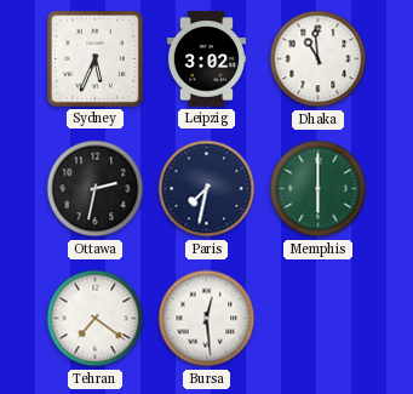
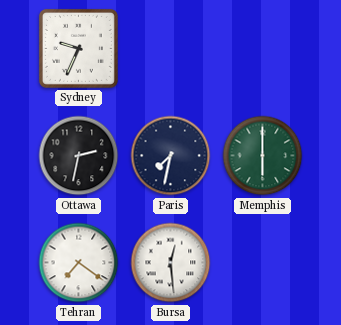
Sydney: 5:34 -> 9:34
Leipzig: 3:02 -> none
Dhaka: 10:59 -> none
